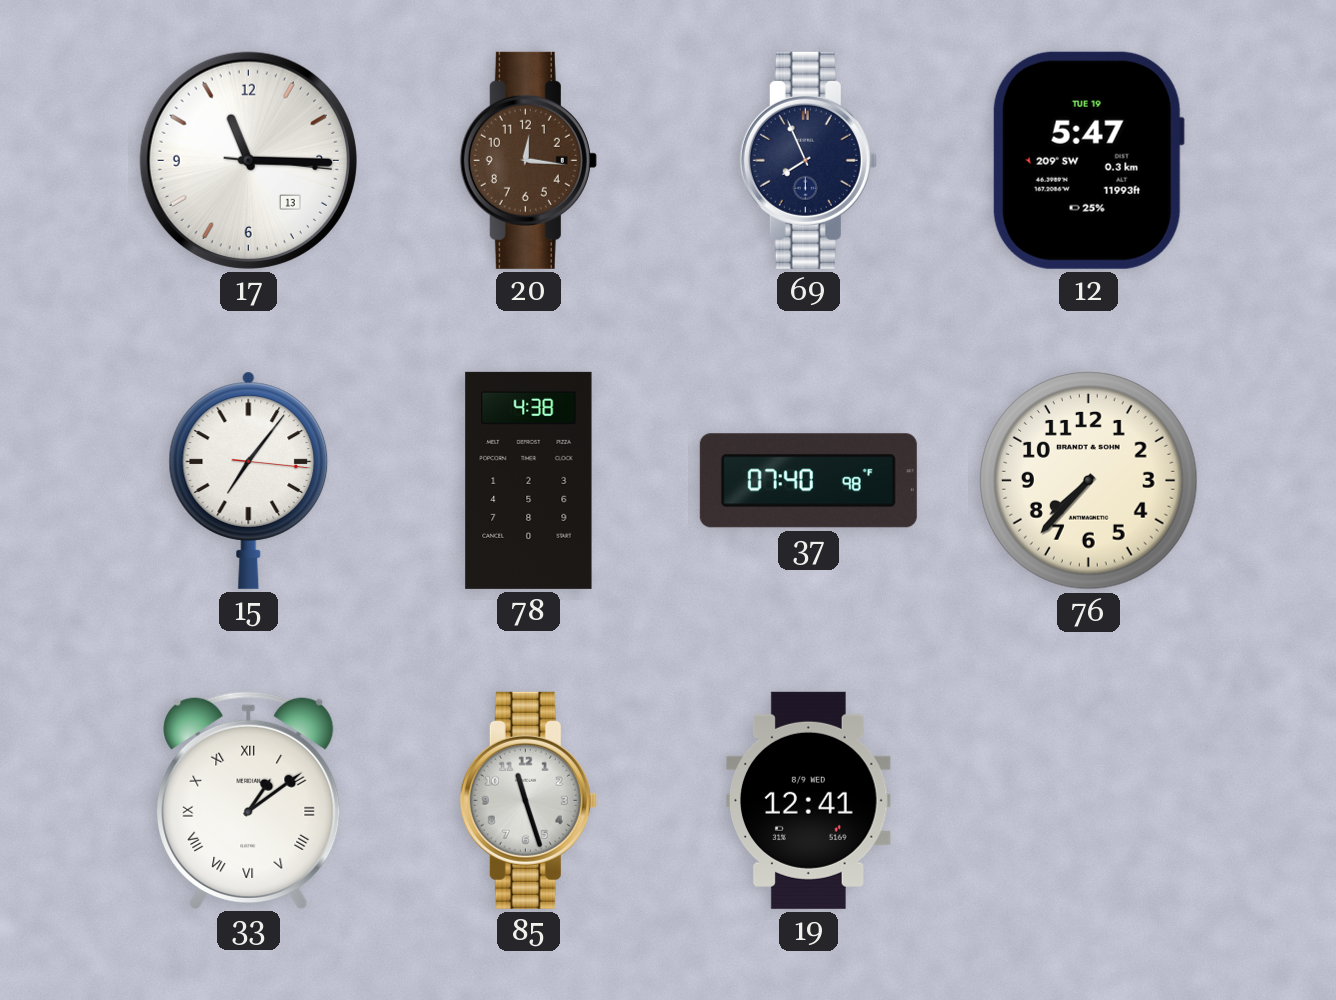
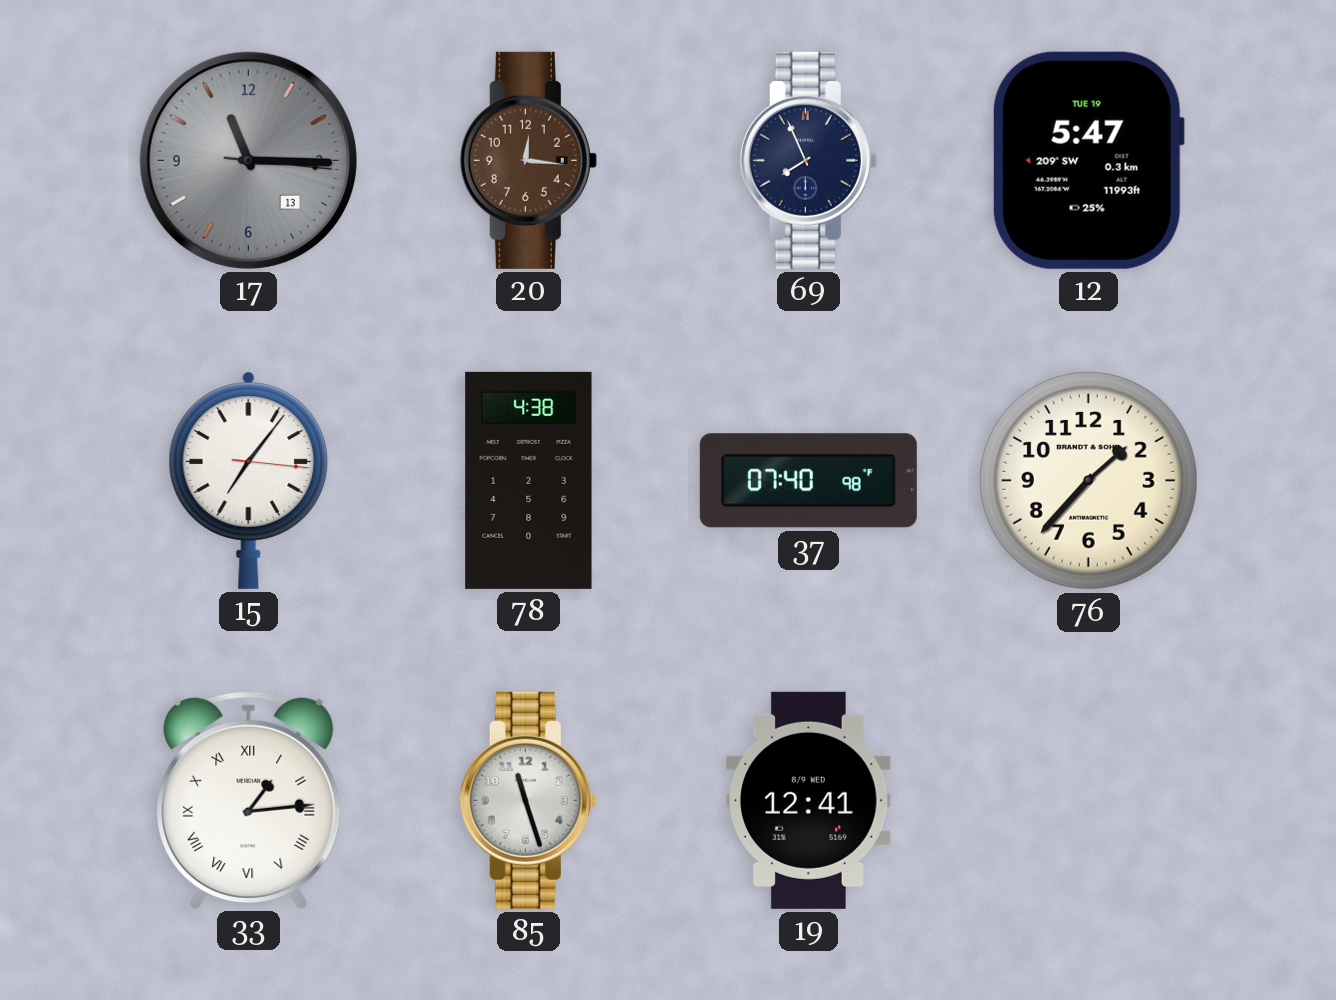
17 dial: white -> grey
76: 7:37 -> 1:37
33: 1:09 -> 1:14
